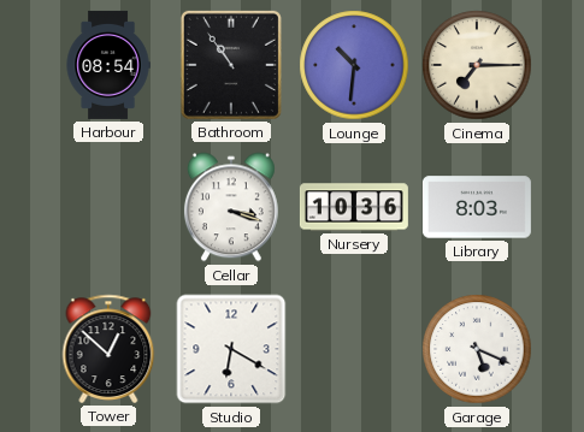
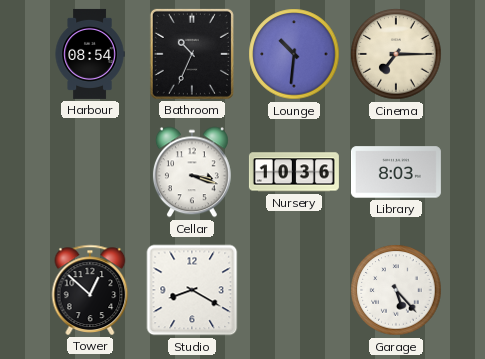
Bathroom: 10:54 -> 10:34
Studio: 6:20 -> 8:20
Garage: 5:19 -> 5:23
